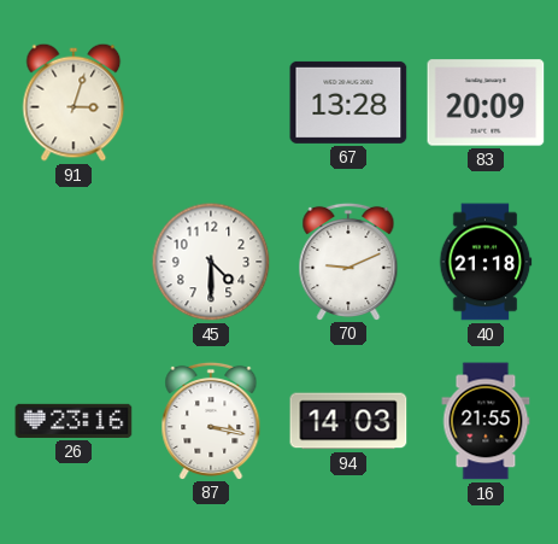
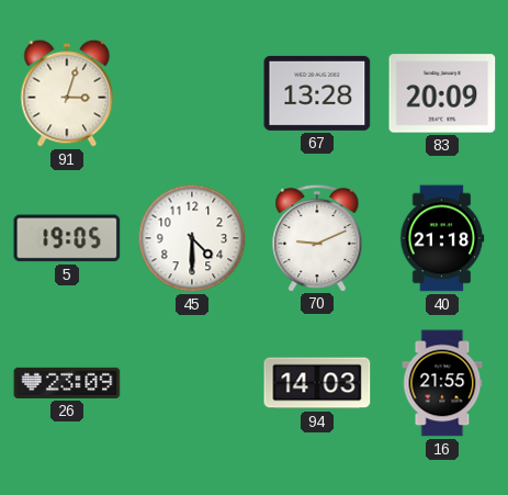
5: none -> 19:05
26: 23:16 -> 23:09
87: 3:17 -> none
